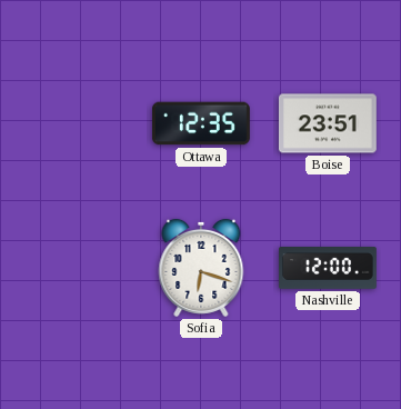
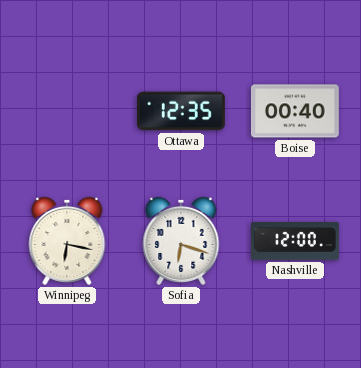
Boise: 23:51 -> 00:40
Winnipeg: none -> 6:17
